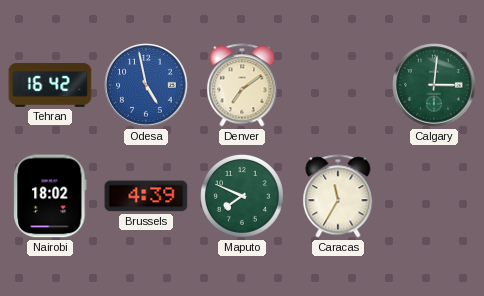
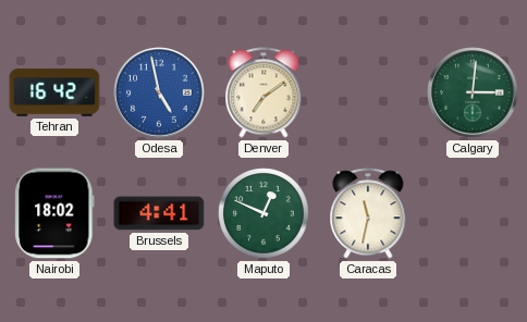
Brussels: 4:39 -> 4:41
Maputo: 7:49 -> 12:49
Caracas: 11:35 -> 11:32
